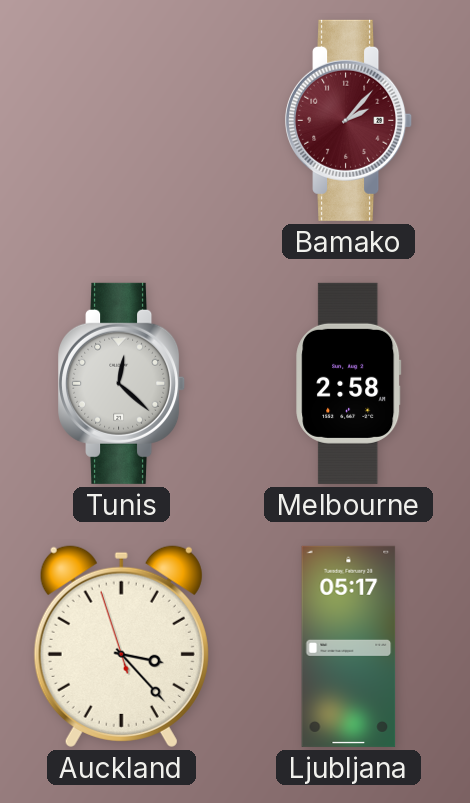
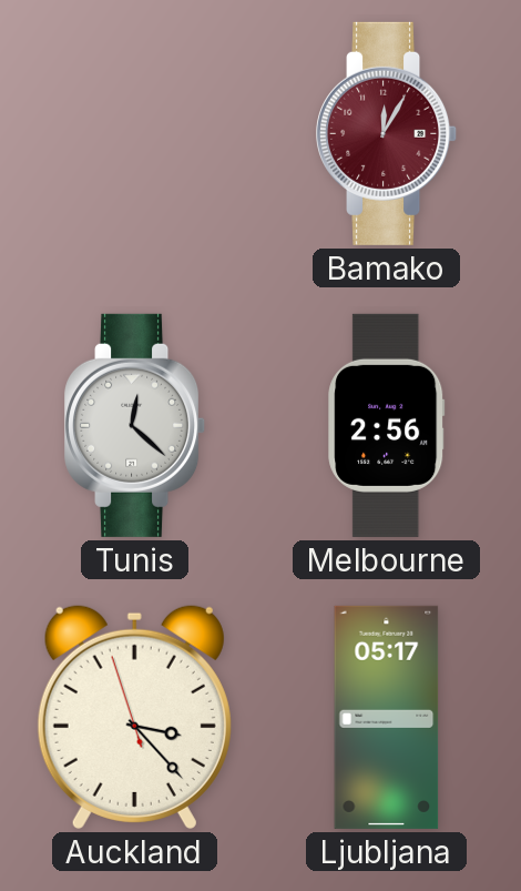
Bamako: 2:07 -> 12:05
Melbourne: 2:58 -> 2:56
